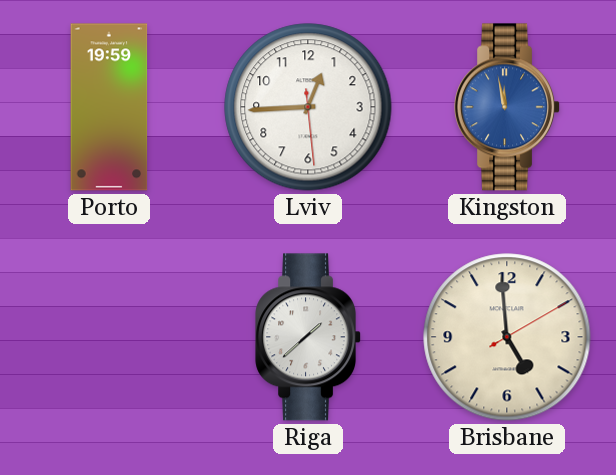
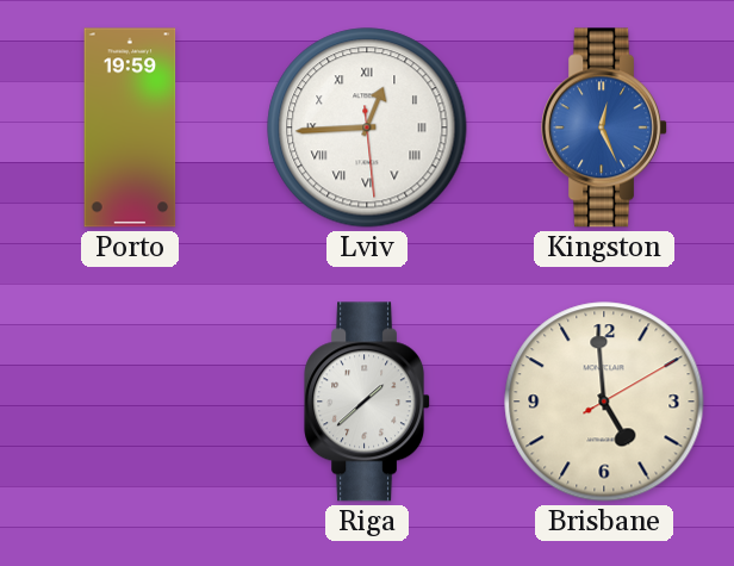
Lviv numerals: Arabic -> Roman
Kingston: 11:58 -> 12:26
